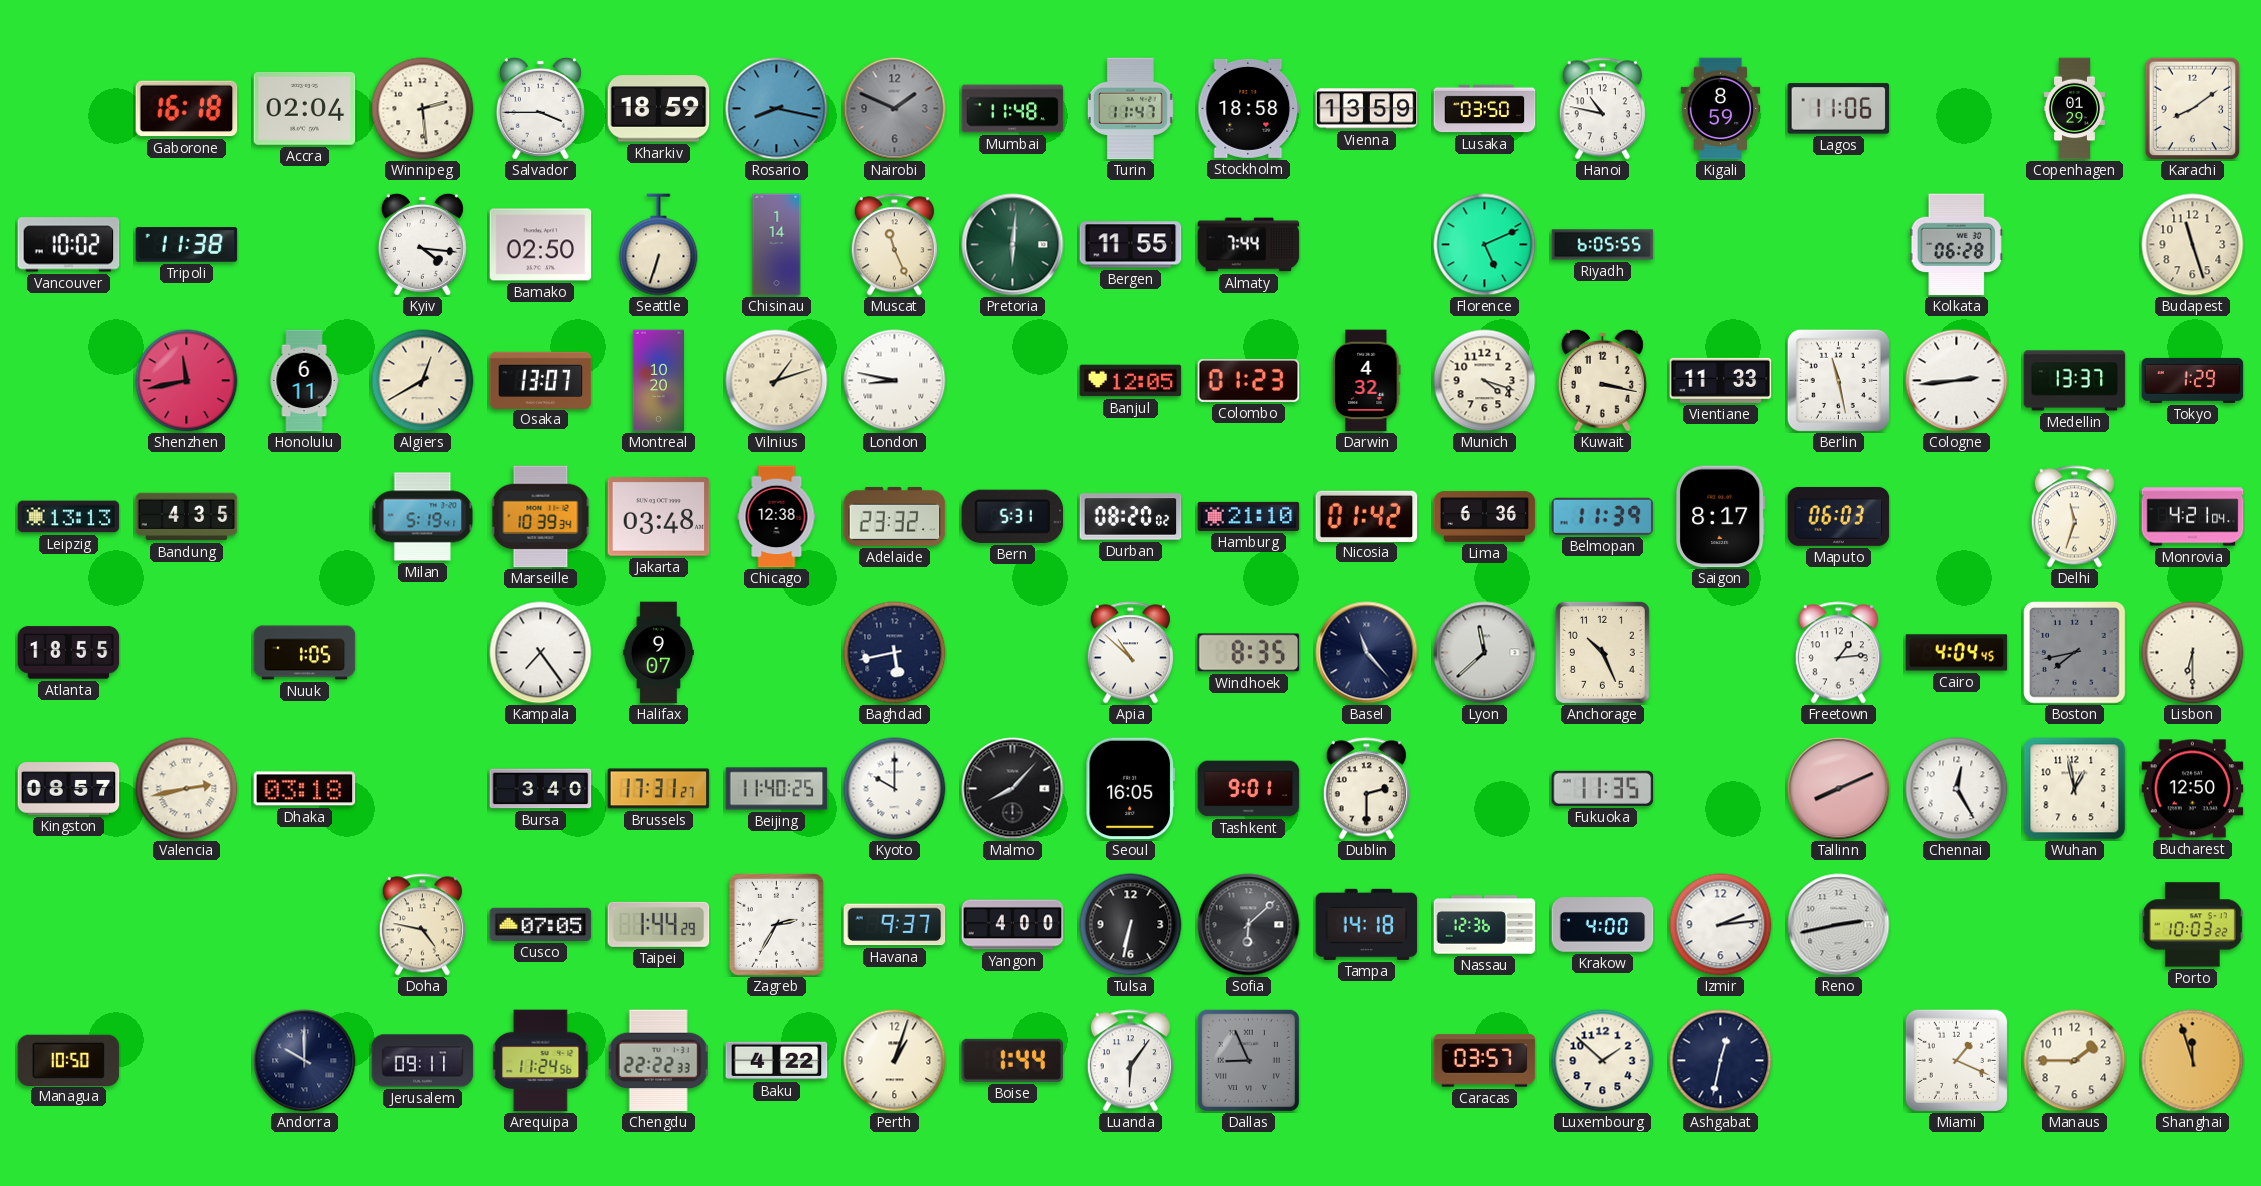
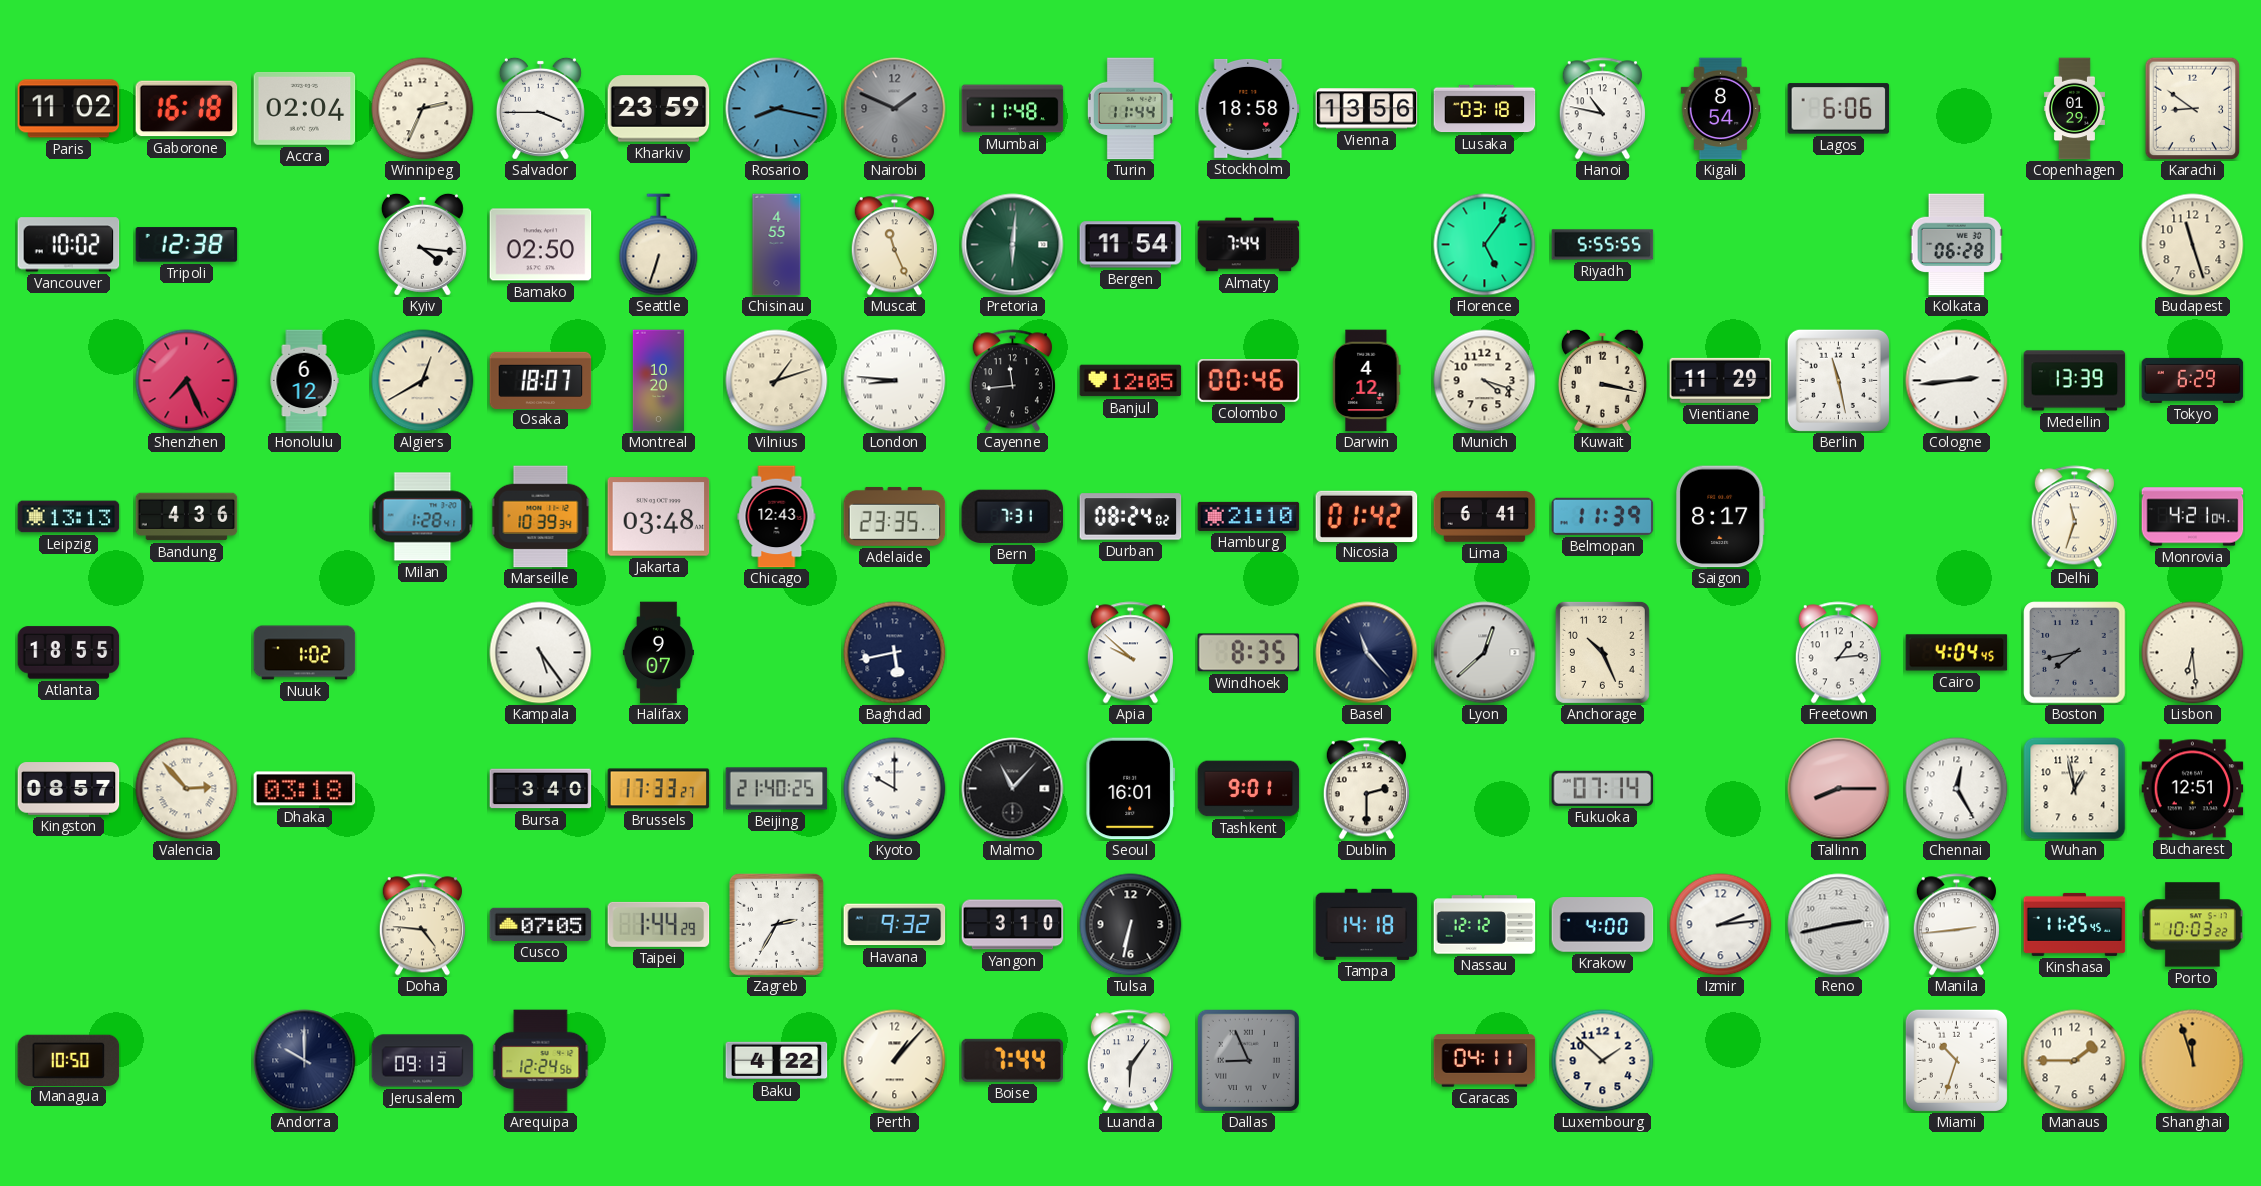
Paris: none -> 11:02
Winnipeg: 2:29 -> 2:34
Kharkiv: 18:59 -> 23:59
Turin: 11:47 -> 11:44
Vienna: 13:59 -> 13:56
Lusaka: 03:50 -> 03:18
Kigali: 8:59 -> 8:54
Lagos: 11:06 -> 6:06
Karachi: 8:09 -> 8:51
Tripoli: 11:38 -> 12:38
Chisinau: 1:14 -> 4:55
Bergen: 11:55 -> 11:54
Florence: 5:11 -> 5:06
Riyadh: 6:05 -> 5:55
Shenzhen: 11:43 -> 7:26
Honolulu: 6:11 -> 6:12
Osaka: 13:07 -> 18:07
London: 8:47 -> 8:46
Cayenne: none -> 11:44
Colombo: 01:23 -> 00:46
Darwin: 4:32 -> 4:12
Vientiane: 11:33 -> 11:29
Medellin: 13:37 -> 13:39
Tokyo: 1:29 -> 6:29
Bandung: 4:35 -> 4:36
Milan: 5:19 -> 1:28
Chicago: 12:38 -> 12:43
Adelaide: 23:32 -> 23:35
Bern: 5:31 -> 7:31
Durban: 08:20 -> 08:24
Lima: 6:36 -> 6:41
Maputo: 06:03 -> none
Nuuk: 1:05 -> 1:02
Kampala: 7:24 -> 5:24
Apia: 10:52 -> 9:52
Lyon: 11:38 -> 12:38
Lisbon: 6:30 -> 6:29
Valencia: 2:43 -> 2:53
Brussels: 17:31 -> 17:33
Beijing: 11:40 -> 21:40
Malmo: 8:07 -> 11:07
Seoul: 16:05 -> 16:01
Fukuoka: 11:35 -> 07:14
Tallinn: 8:11 -> 8:15
Bucharest: 12:50 -> 12:51
Doha: 4:47 -> 4:46
Havana: 9:37 -> 9:32
Yangon: 4:00 -> 3:10
Sofia: 6:08 -> none
Nassau: 12:36 -> 12:12
Manila: none -> 2:44
Kinshasa: none -> 11:25
Jerusalem: 09:11 -> 09:13
Arequipa: 11:24 -> 12:24
Chengdu: 22:22 -> none
Perth: 1:03 -> 1:07
Boise: 1:44 -> 7:44
Caracas: 03:57 -> 04:11
Ashgabat: 12:32 -> none
Miami: 1:19 -> 10:33
